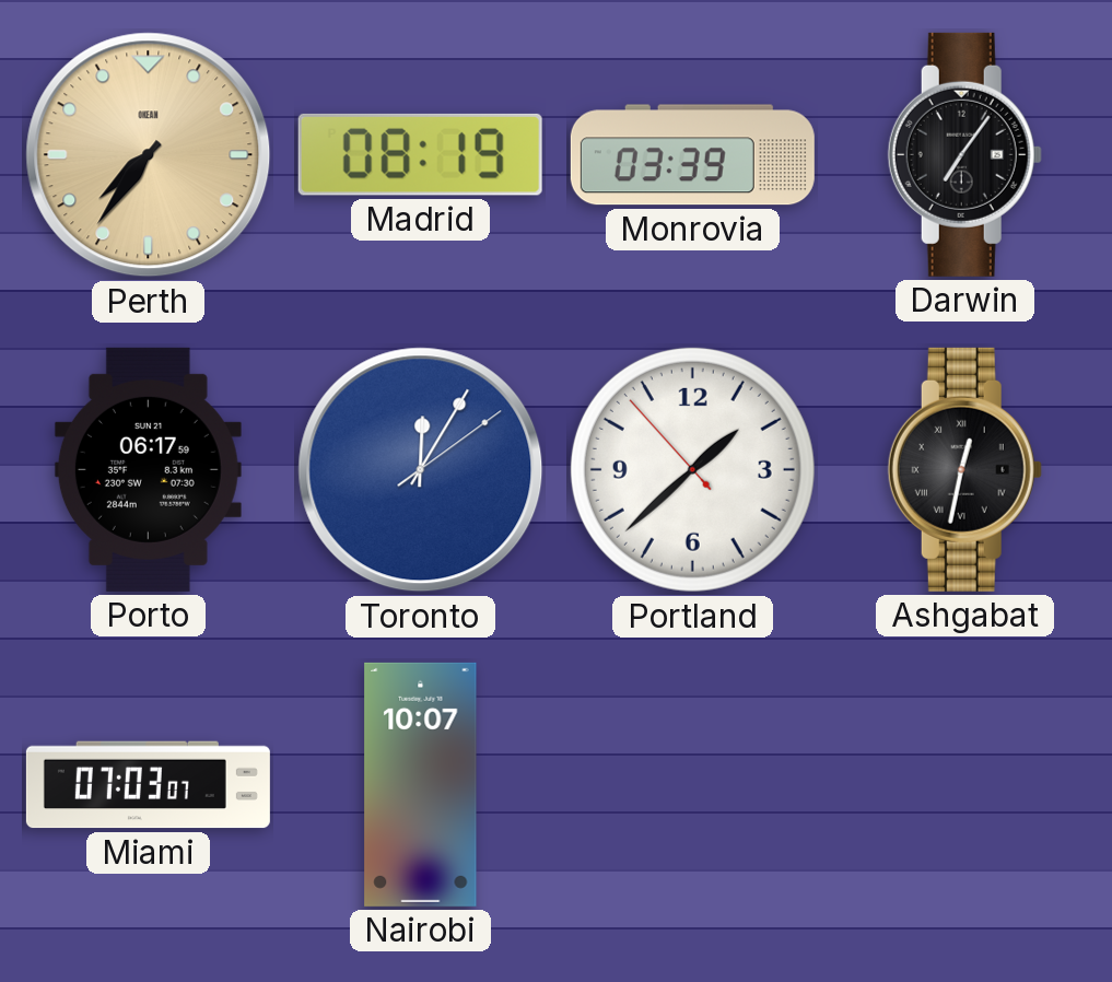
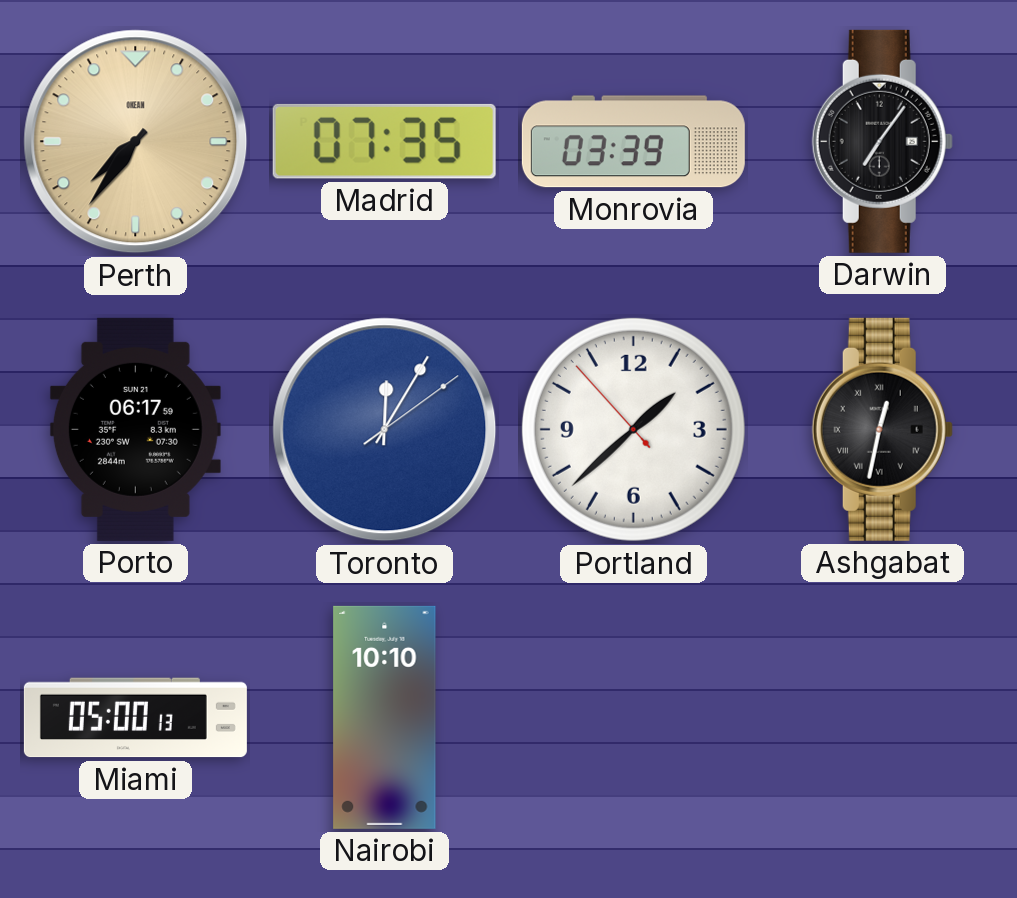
Madrid: 08:19 -> 07:35
Miami: 07:03 -> 05:00
Nairobi: 10:07 -> 10:10
